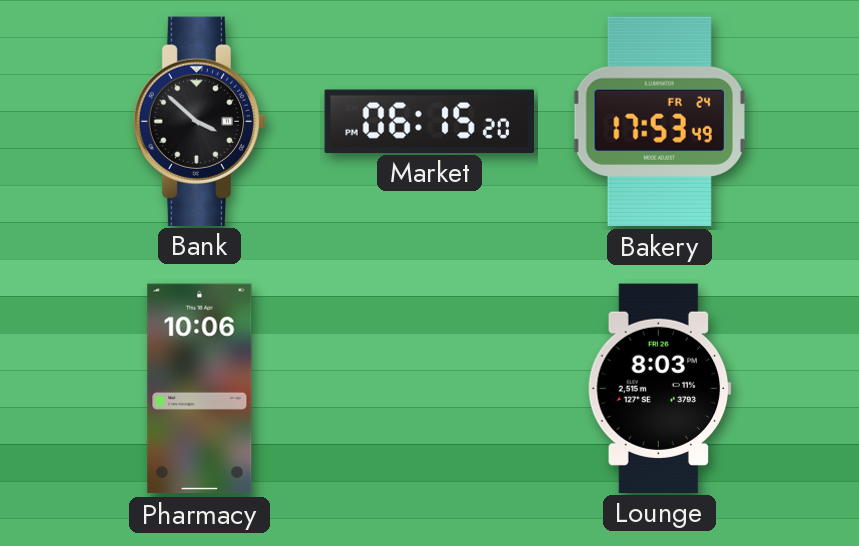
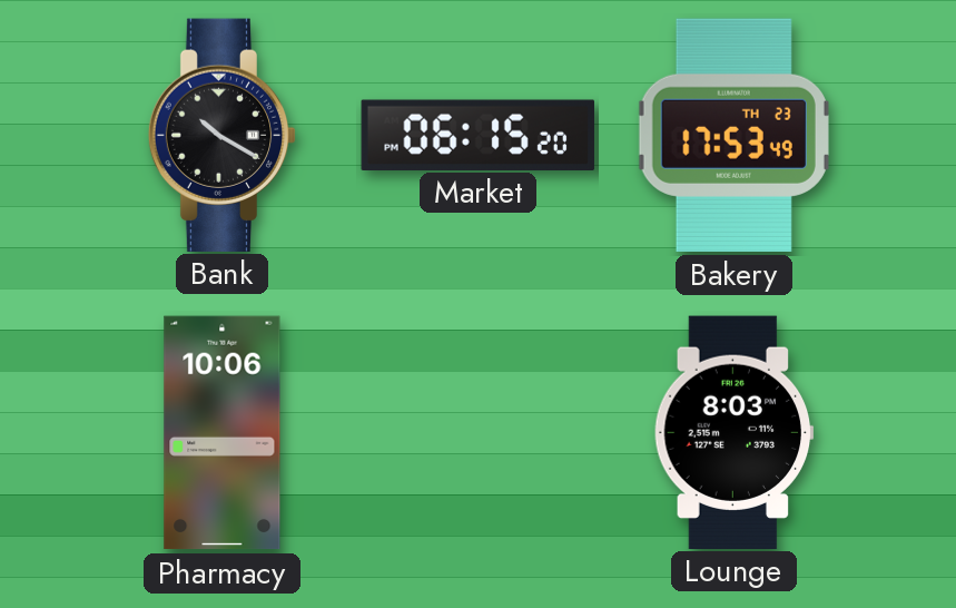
Bank: 3:52 -> 10:20
Bakery date: FR 24 -> TH 23
